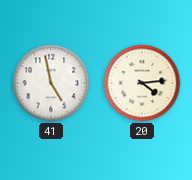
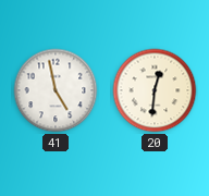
20: 4:14 -> 12:31
